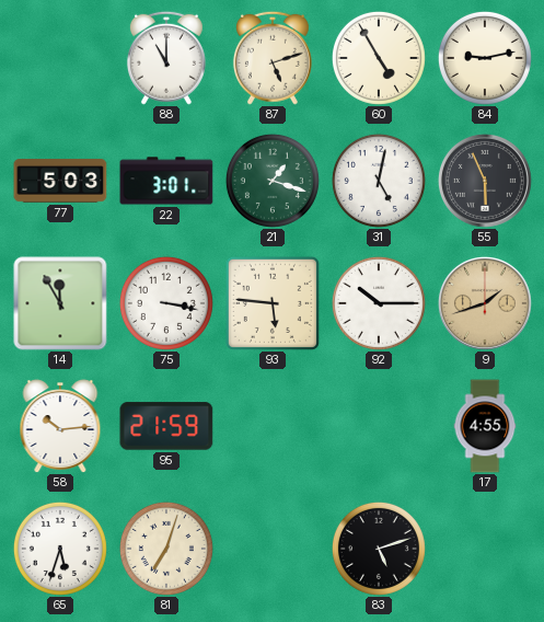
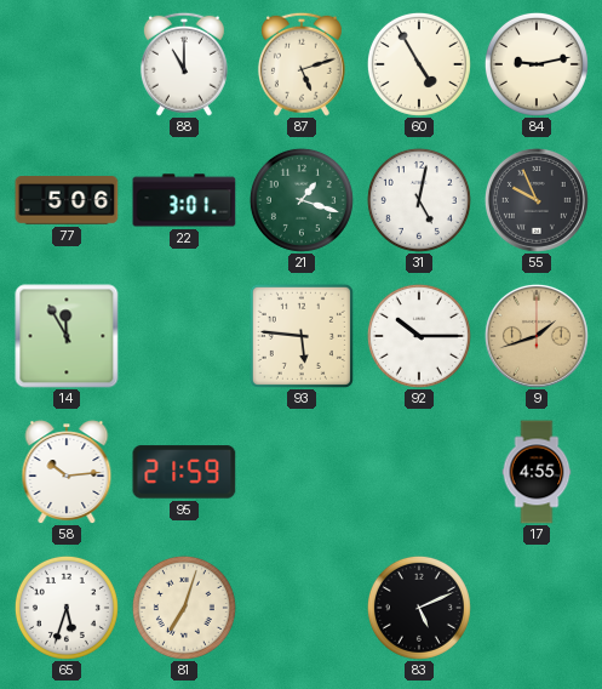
77: 5:03 -> 5:06
55: 5:56 -> 9:56
75: 3:17 -> none
83: 5:12 -> 5:11
